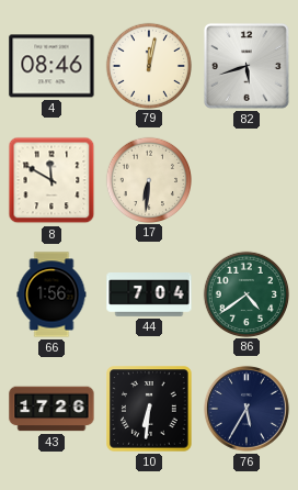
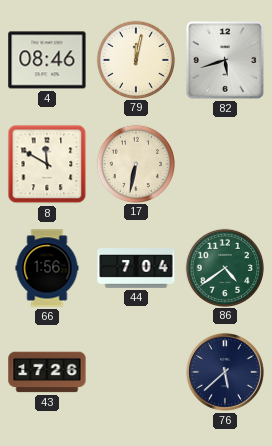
17: 6:31 -> 6:32
10: 6:31 -> none
76: 5:35 -> 5:38
